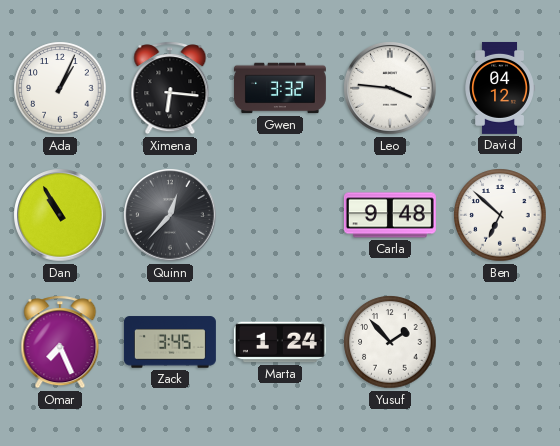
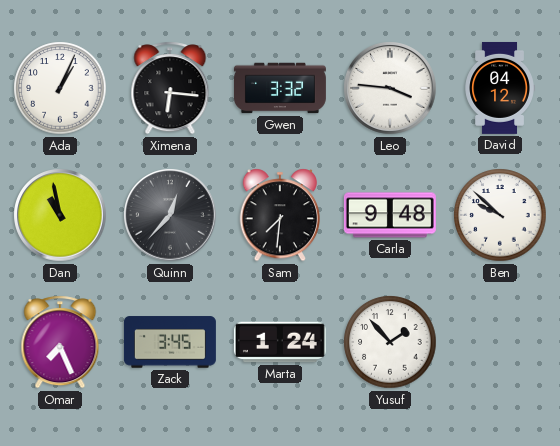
Dan: 10:55 -> 10:58
Sam: none -> 7:31
Ben: 6:52 -> 9:52
